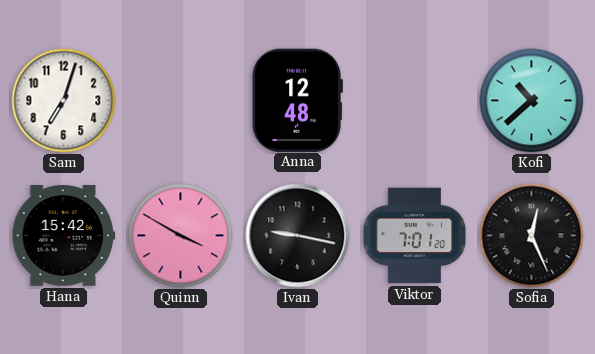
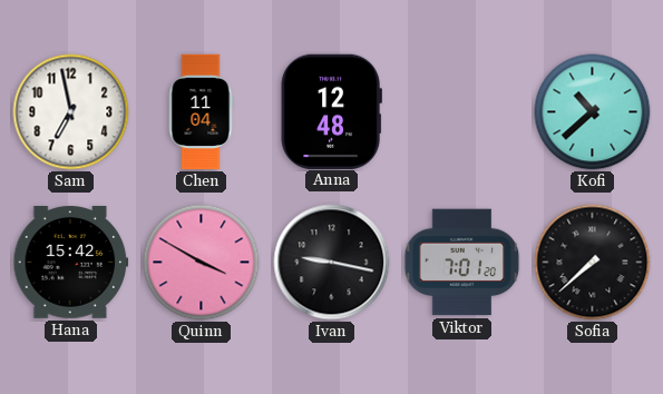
Sam: 7:03 -> 6:58
Chen: none -> 11:04
Sofia: 12:26 -> 7:38
